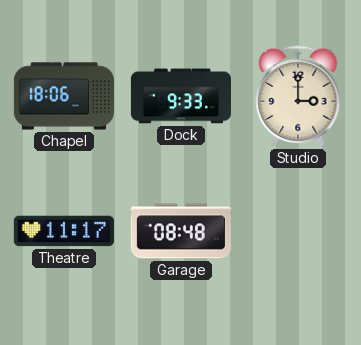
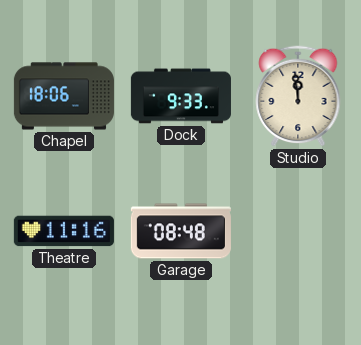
Studio: 3:00 -> 11:59
Theatre: 11:17 -> 11:16
